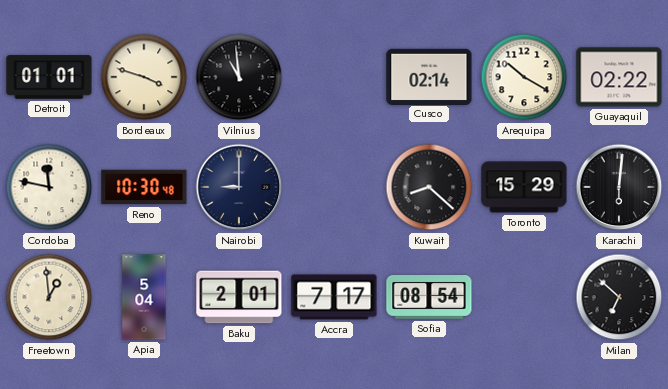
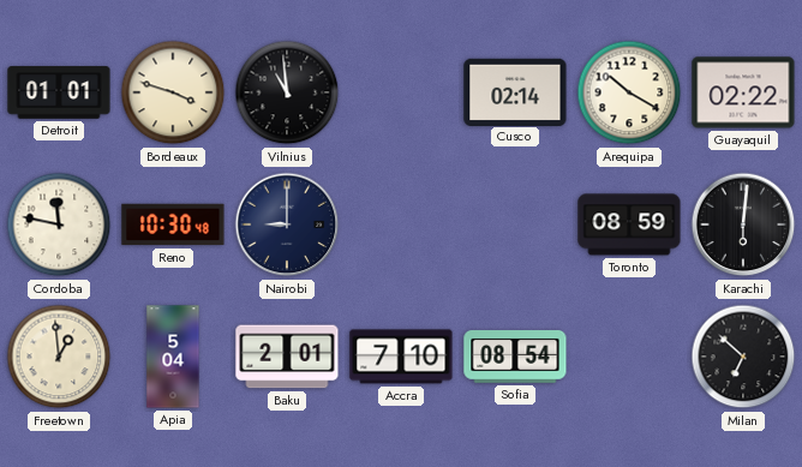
Kuwait: 8:22 -> none
Toronto: 15:29 -> 08:59
Accra: 7:17 -> 7:10
